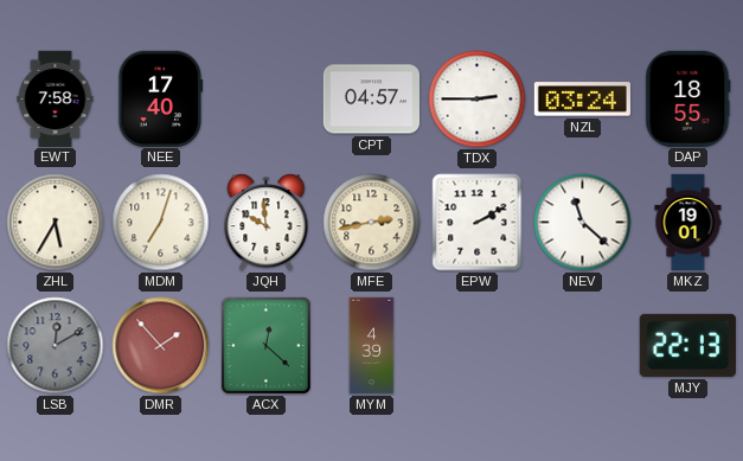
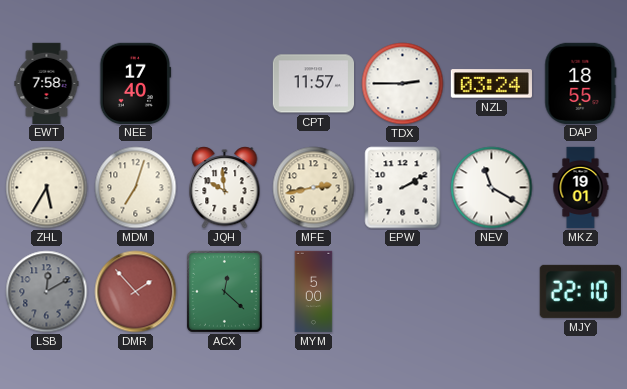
CPT: 04:57 -> 11:57
NEV: 11:22 -> 11:20
MYM: 4:39 -> 5:00
MJY: 22:13 -> 22:10
